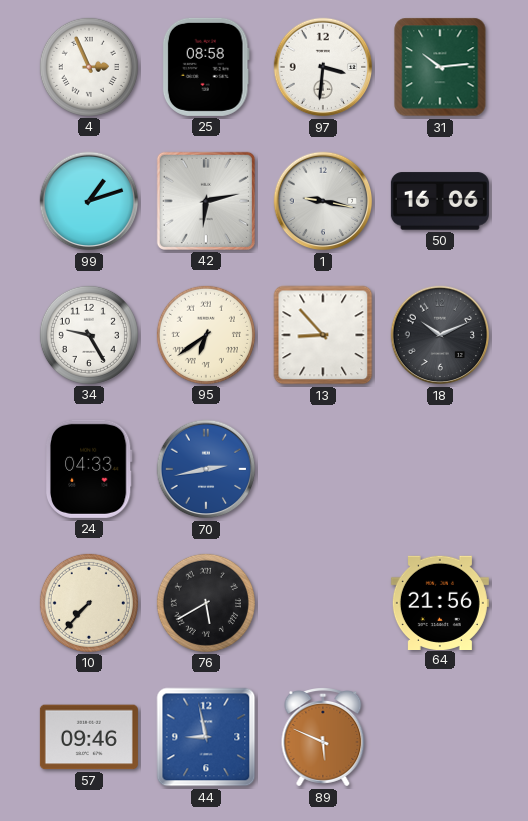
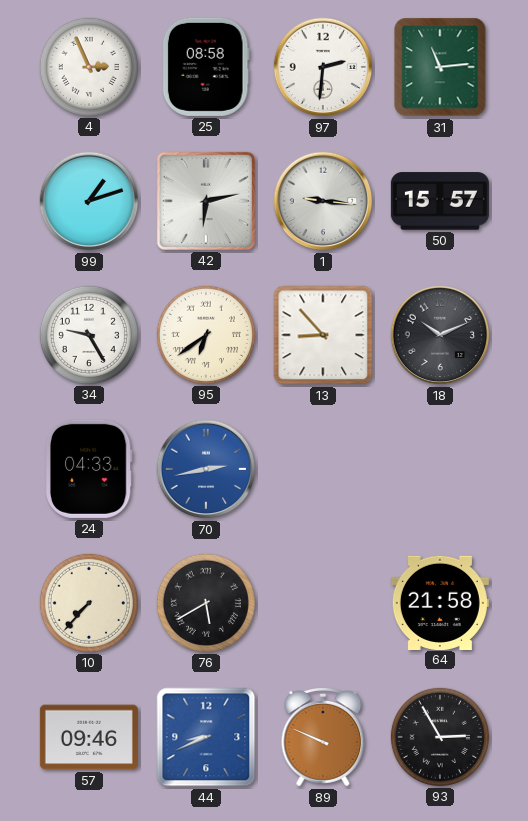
97: 3:31 -> 2:31
31: 10:14 -> 11:14
1: 9:17 -> 9:16
50: 16:06 -> 15:57
64: 21:56 -> 21:58
44: 8:58 -> 8:41
89: 5:49 -> 9:49
93: none -> 2:55
